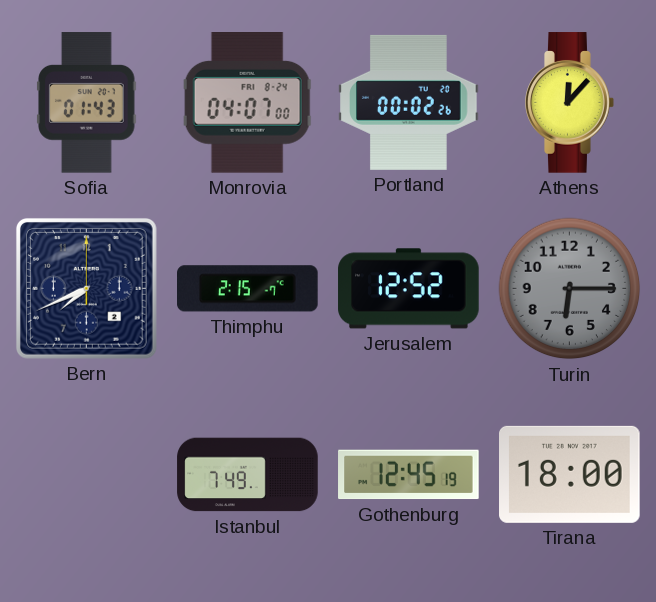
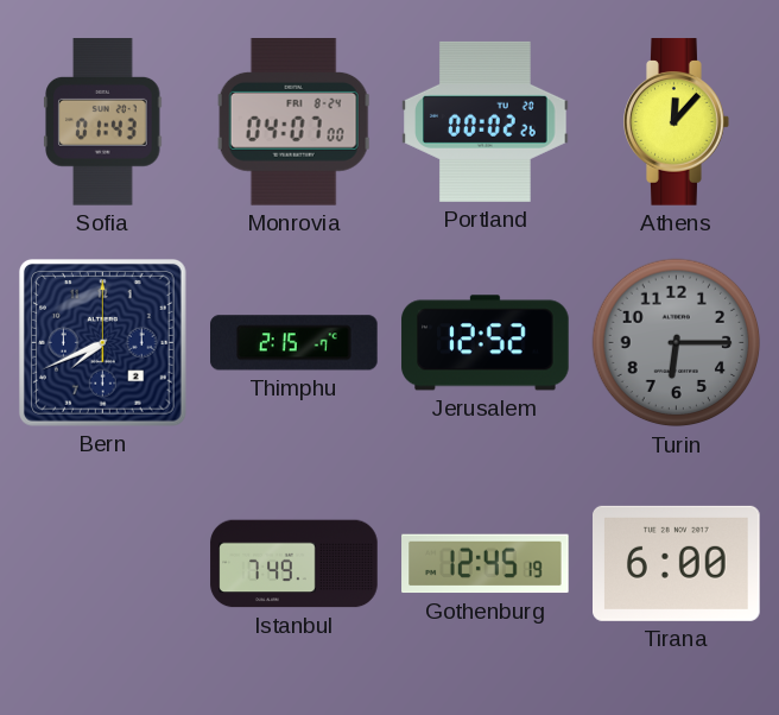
Tirana: 18:00 -> 6:00
